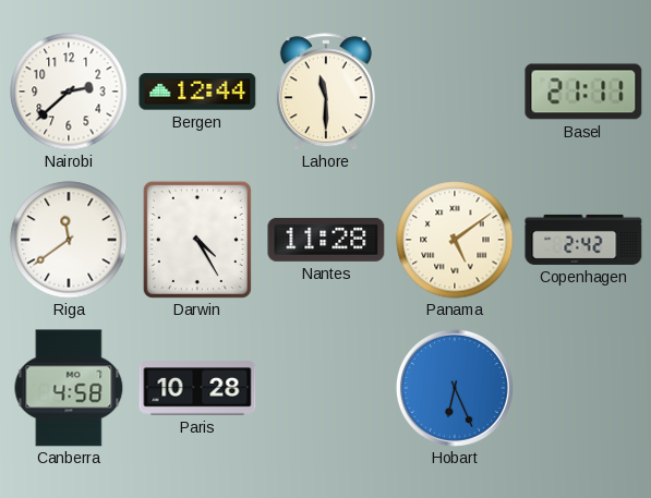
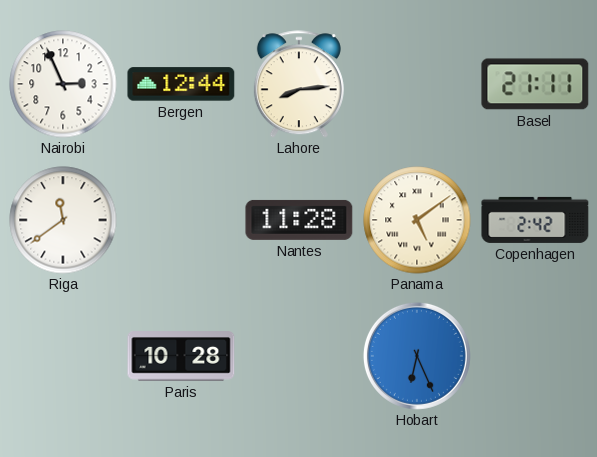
Nairobi: 2:38 -> 2:56
Lahore: 11:30 -> 8:14
Darwin: 4:25 -> none
Canberra: 4:58 -> none
